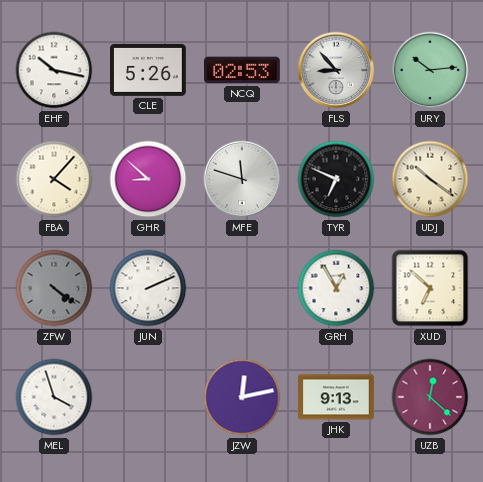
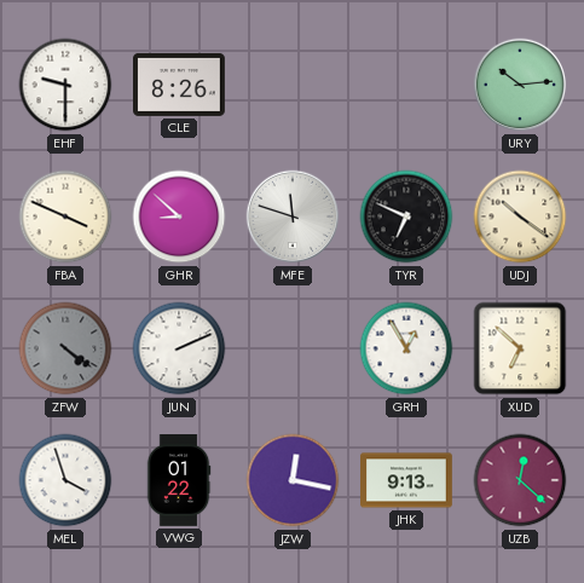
EHF: 10:17 -> 9:30
CLE: 5:26 -> 8:26
NCQ: 02:53 -> none
FLS: 8:53 -> none
FBA: 4:07 -> 3:49
VWG: none -> 01:22
JZW: 12:13 -> 12:17
